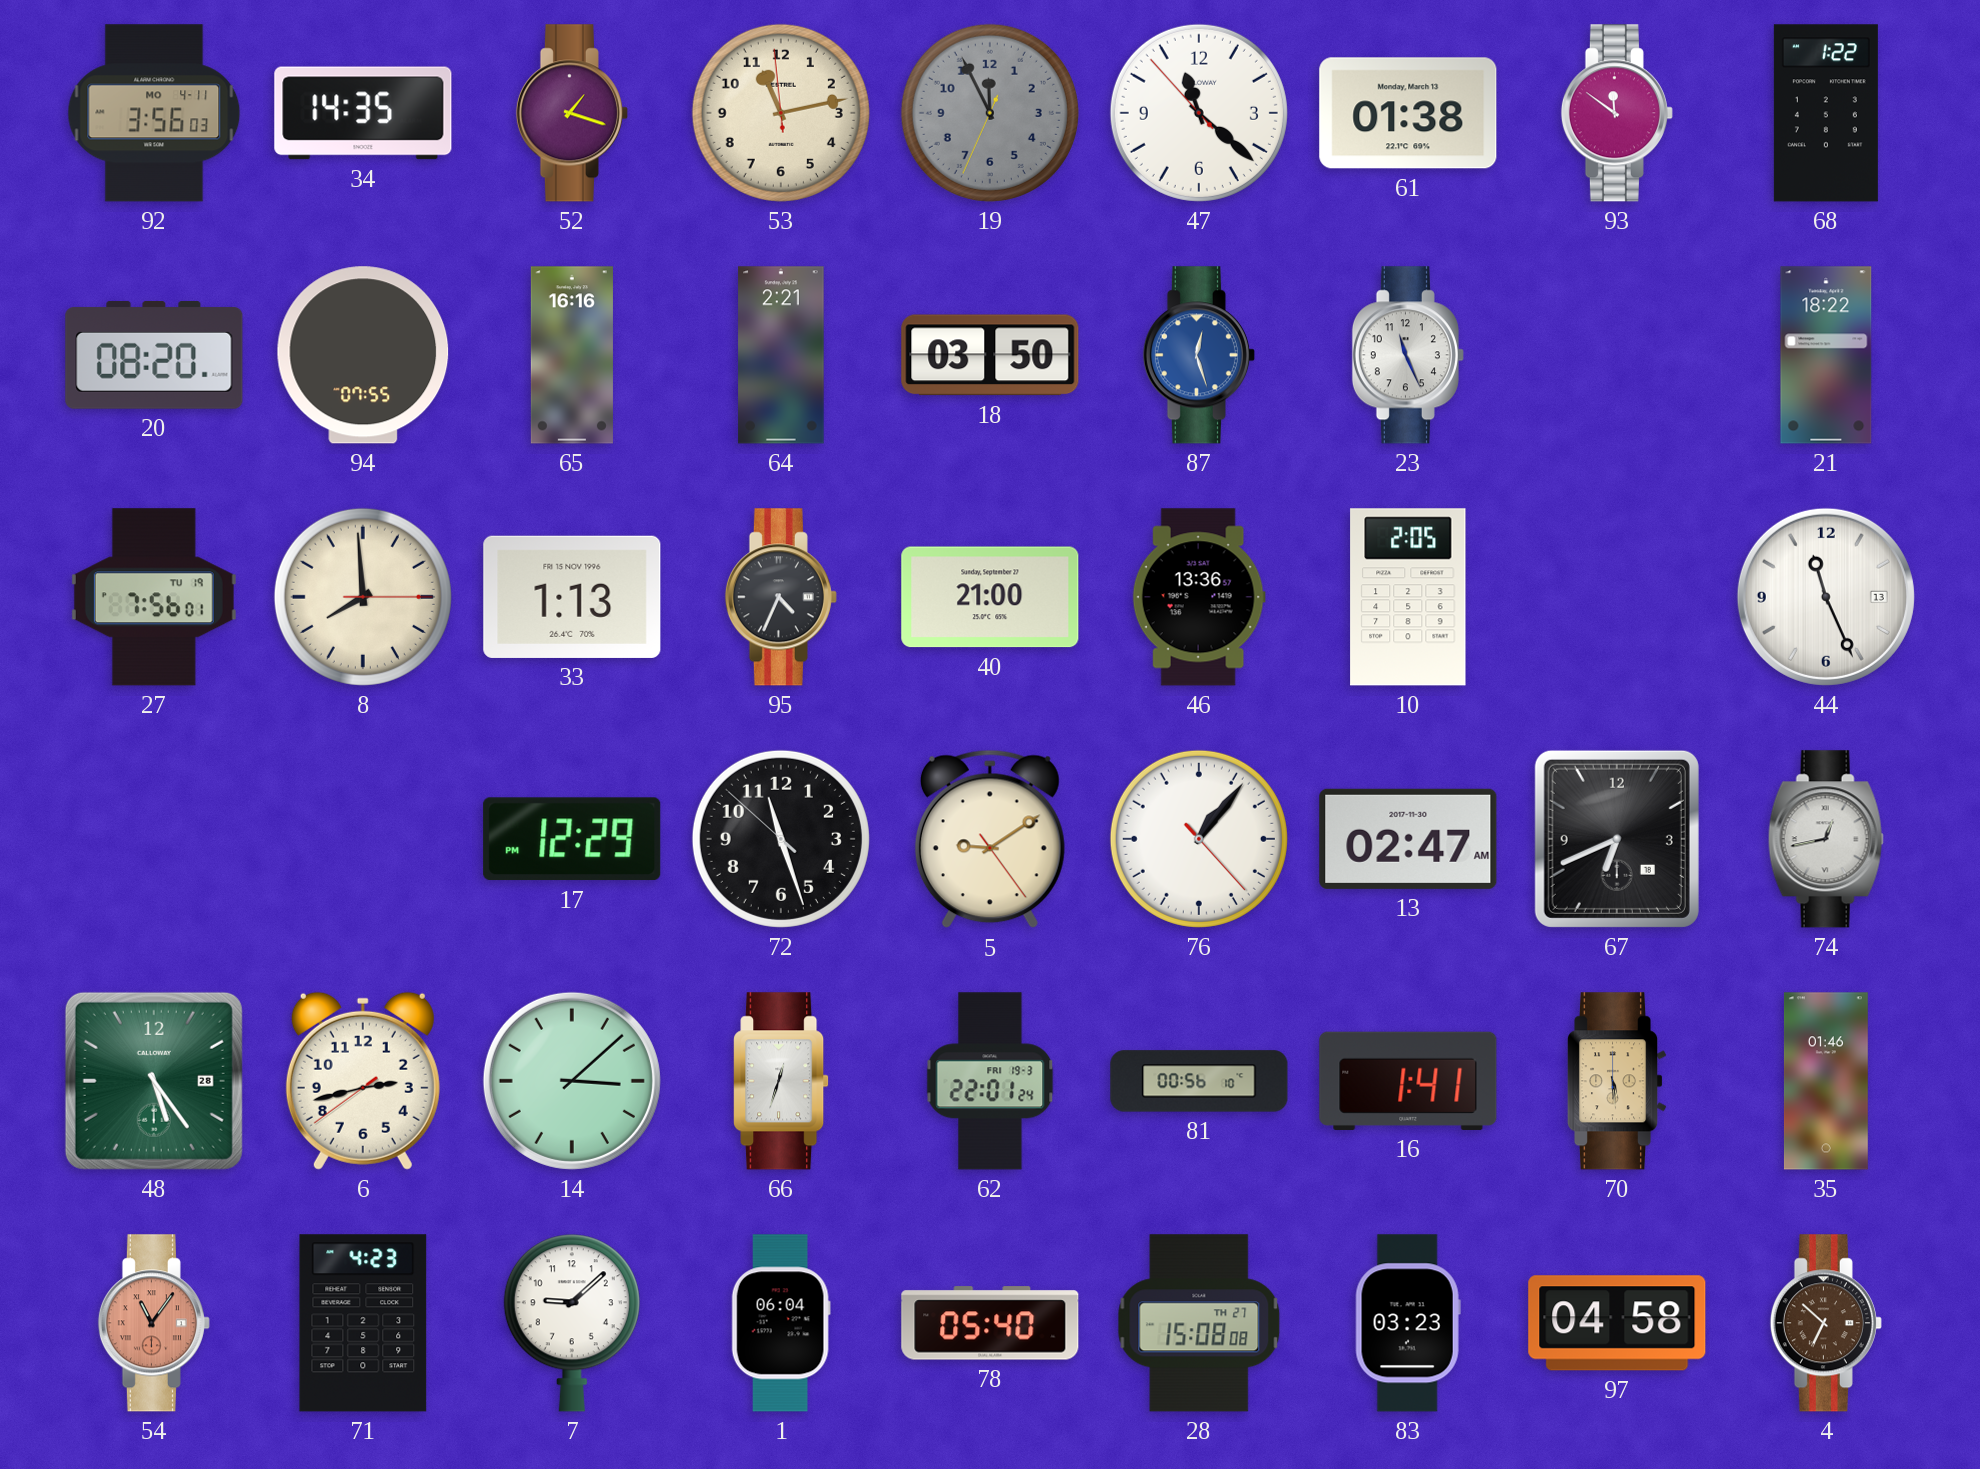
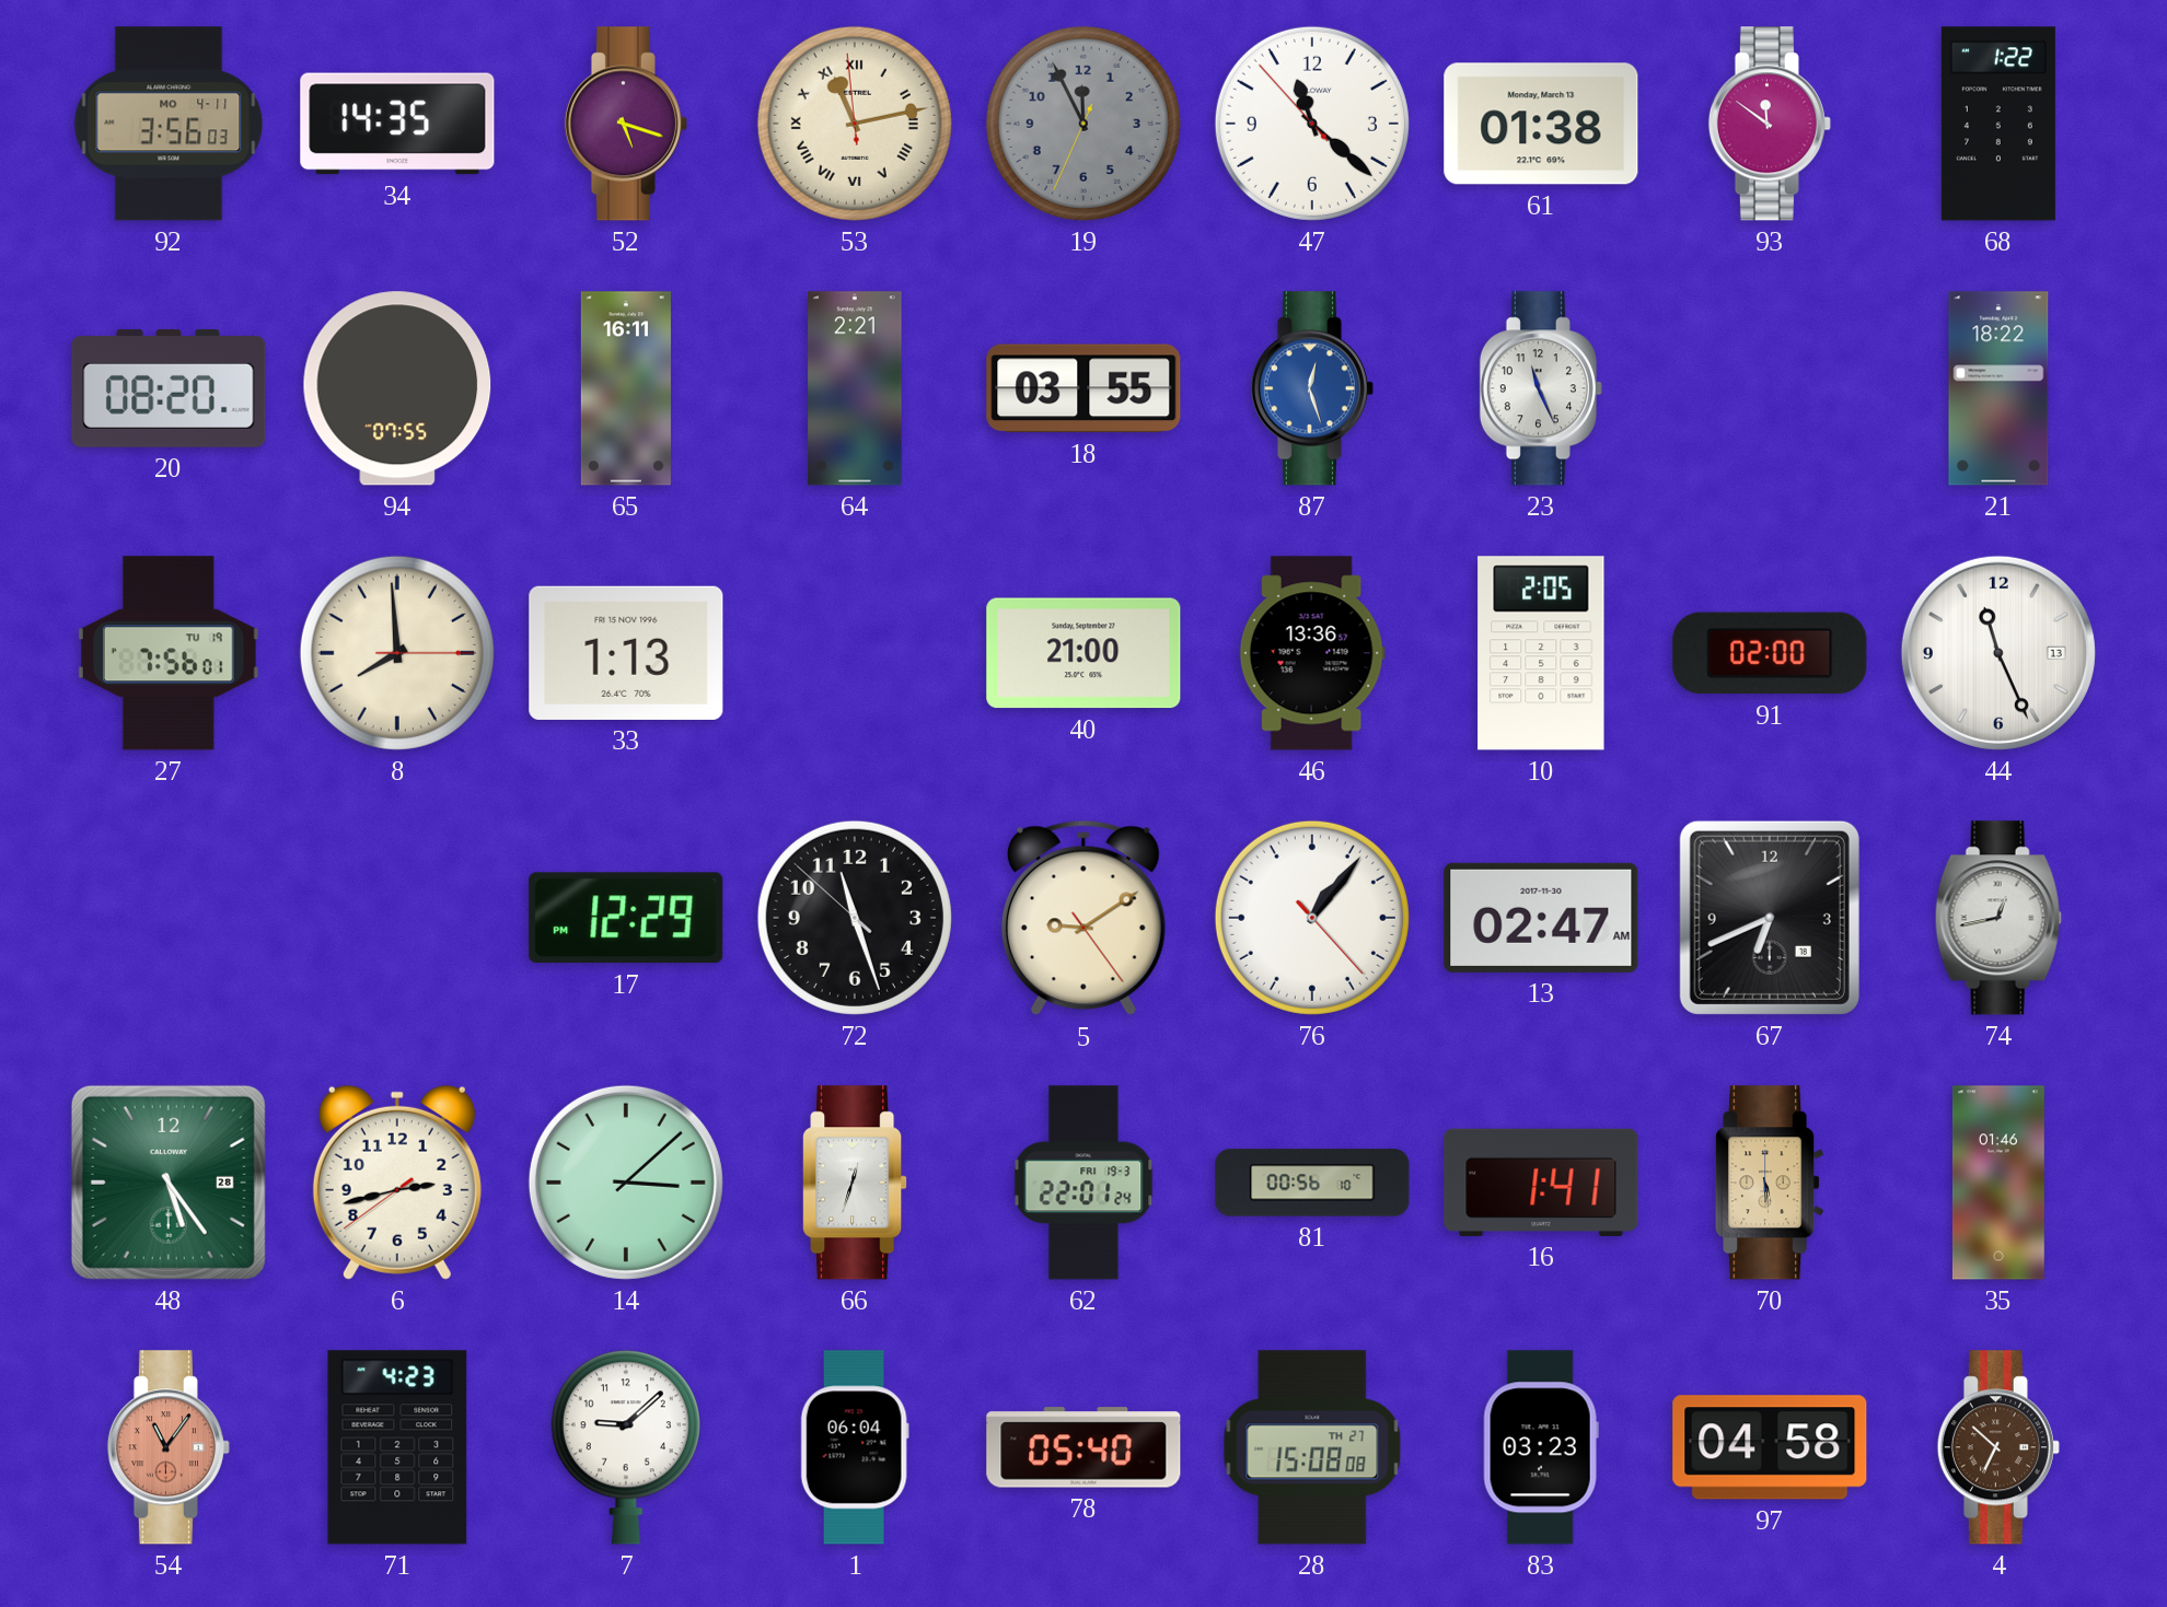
52: 1:18 -> 5:18
53 numerals: Arabic -> Roman
65: 16:16 -> 16:11
18: 03:50 -> 03:55
95: 4:34 -> none
91: none -> 02:00
